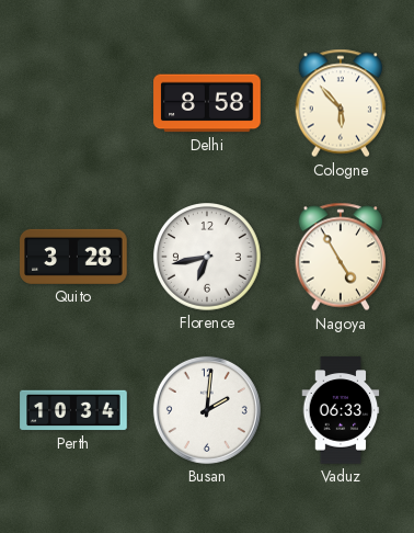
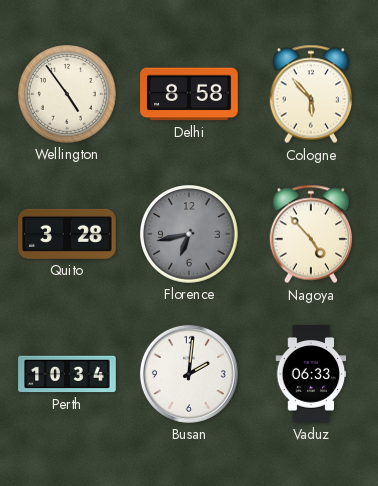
Wellington: none -> 4:54
Florence dial: white -> grey
Nagoya: 4:55 -> 4:53
